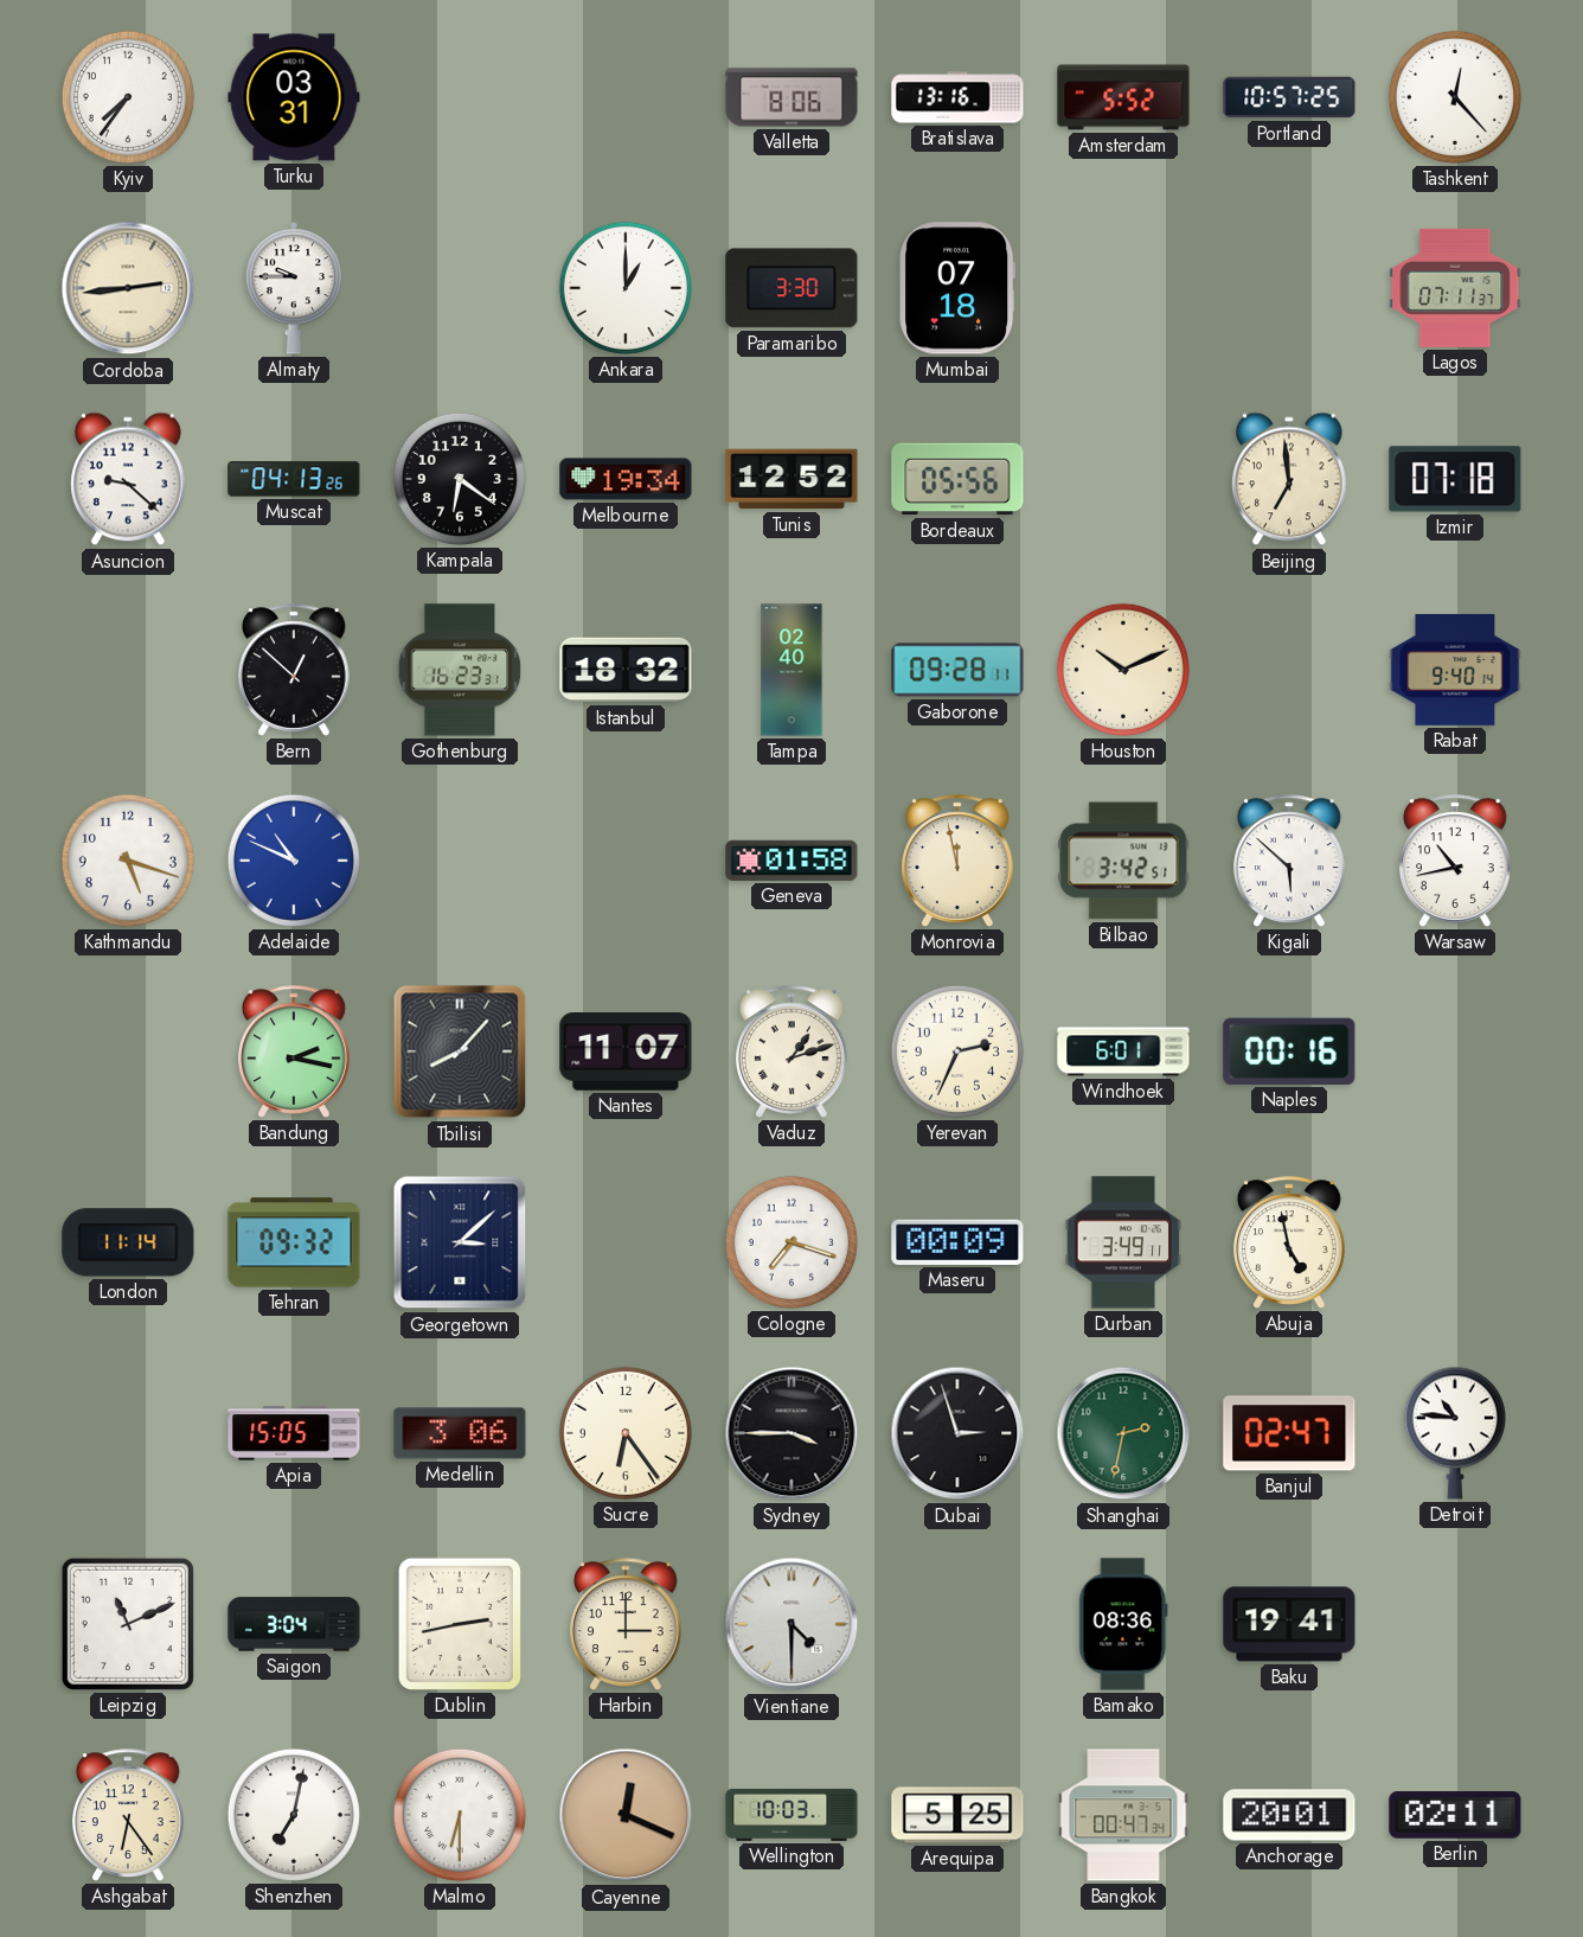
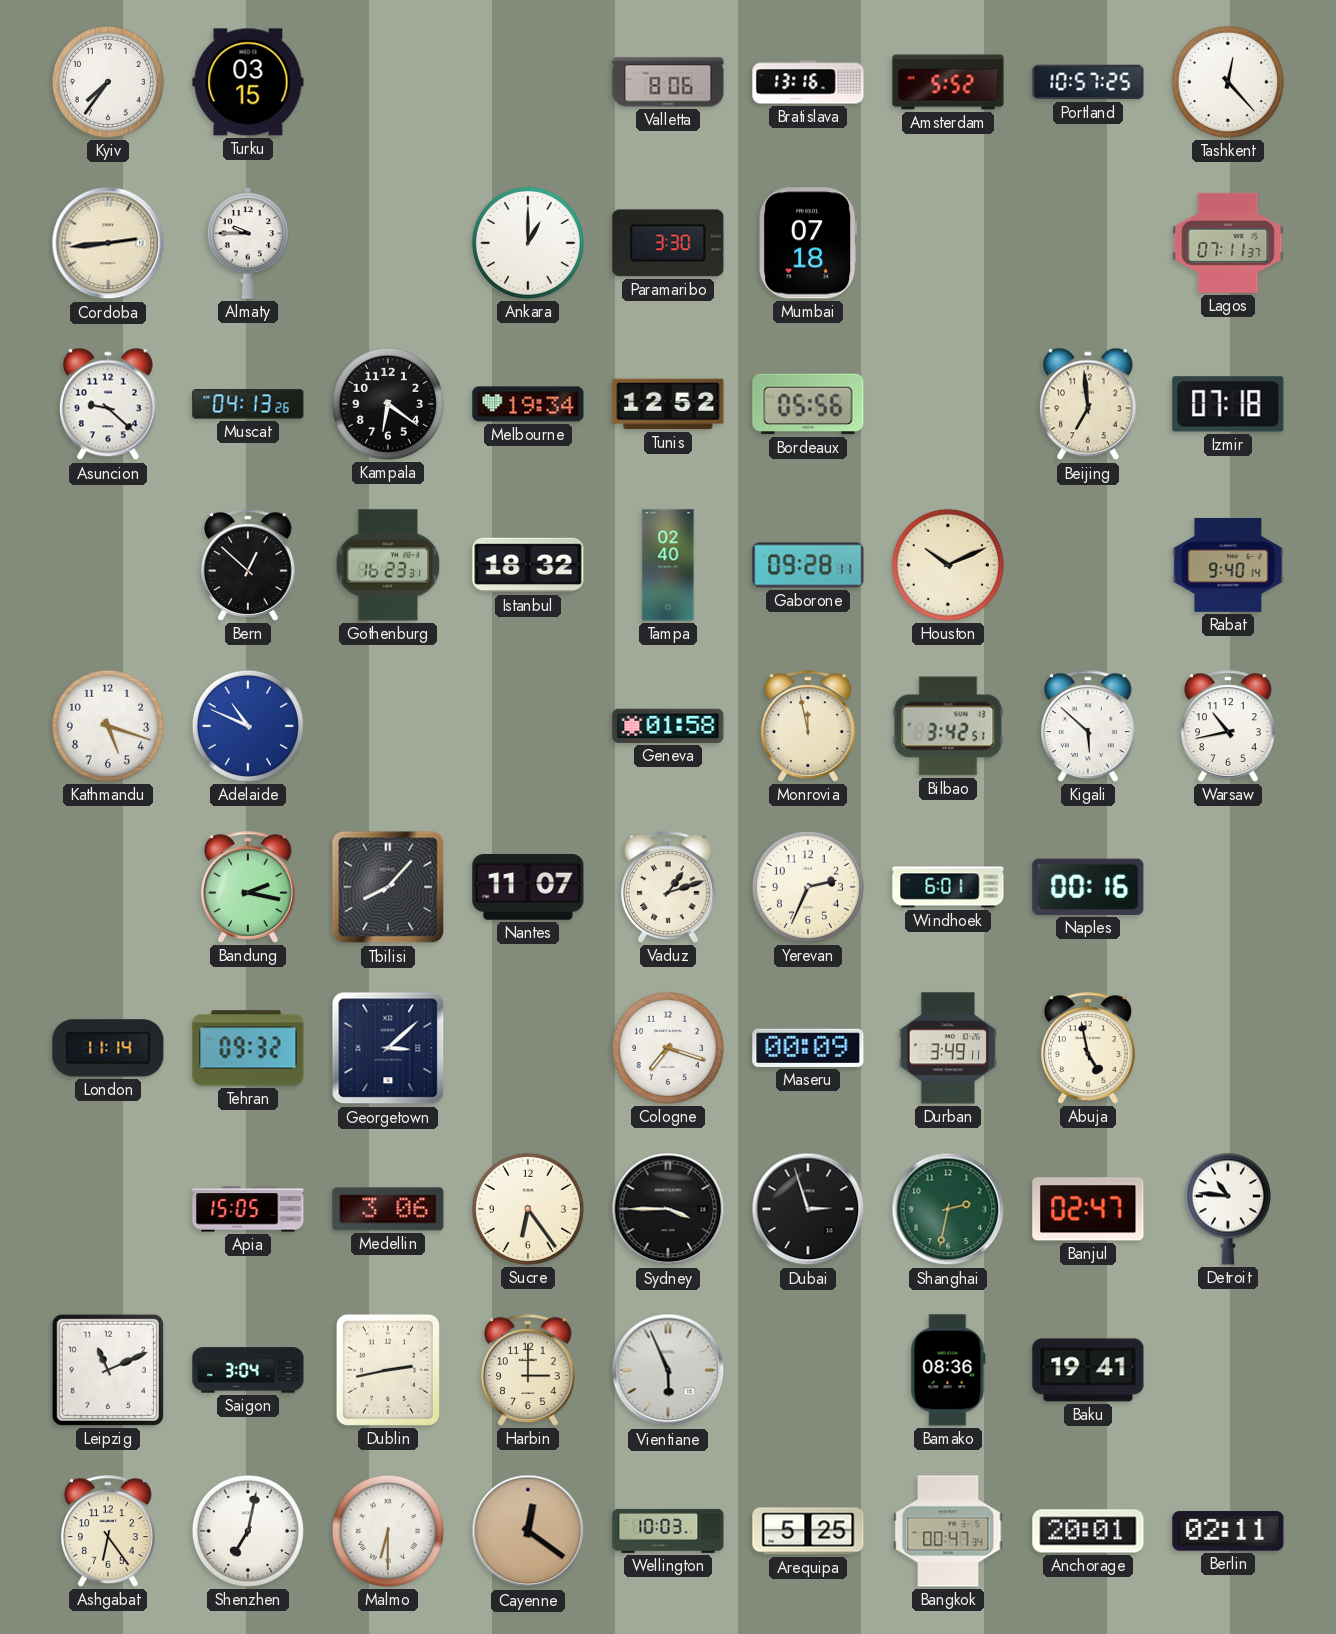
Turku: 03:31 -> 03:15
Vientiane: 4:30 -> 5:56
Cayenne: 12:19 -> 12:21
